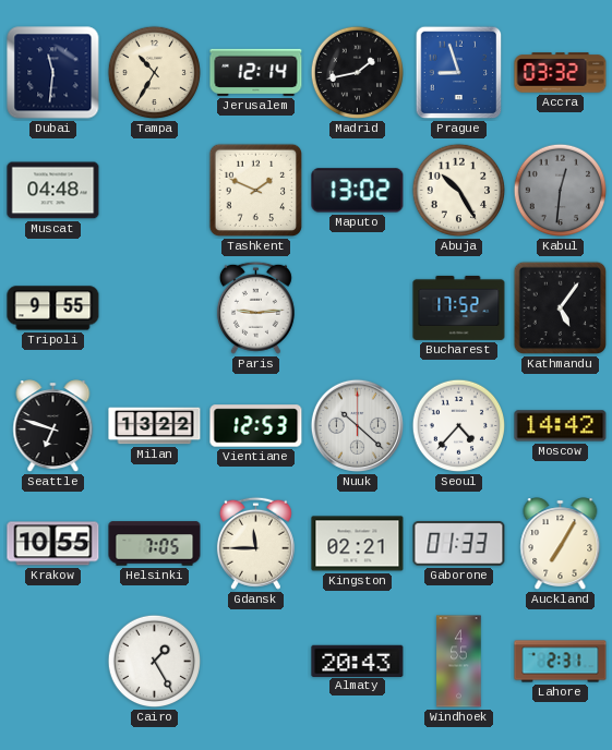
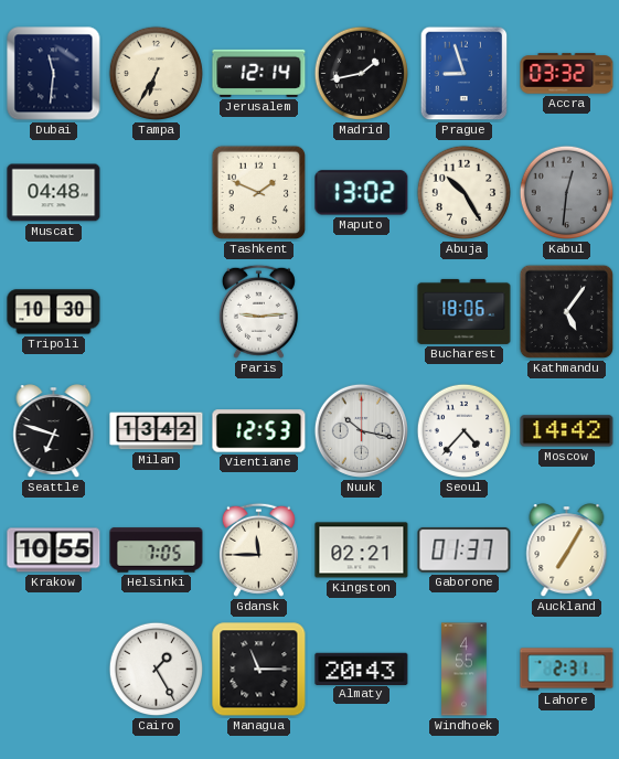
Tampa: 10:35 -> 6:35
Tripoli: 9:55 -> 10:30
Bucharest: 17:52 -> 18:06
Milan: 13:22 -> 13:42
Nuuk: 10:22 -> 10:17
Gaborone: 01:33 -> 01:37
Managua: none -> 11:15
